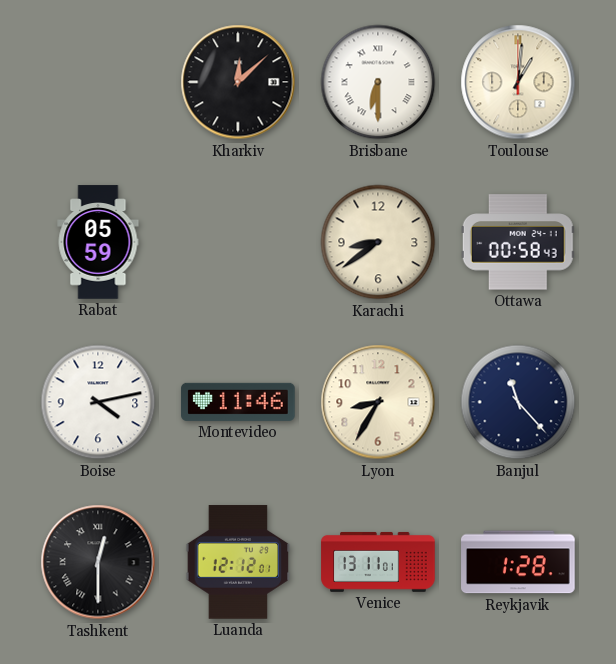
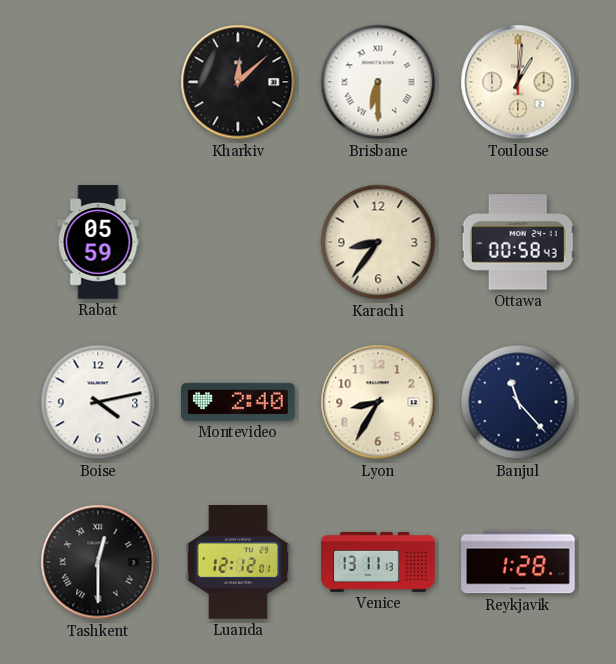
Karachi: 8:39 -> 8:36
Montevideo: 11:46 -> 2:40
Venice: 13:11:01 -> 13:11:13
